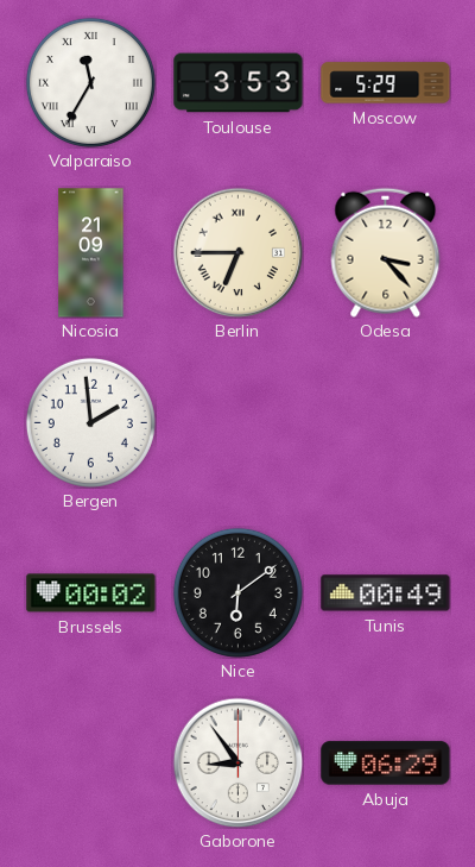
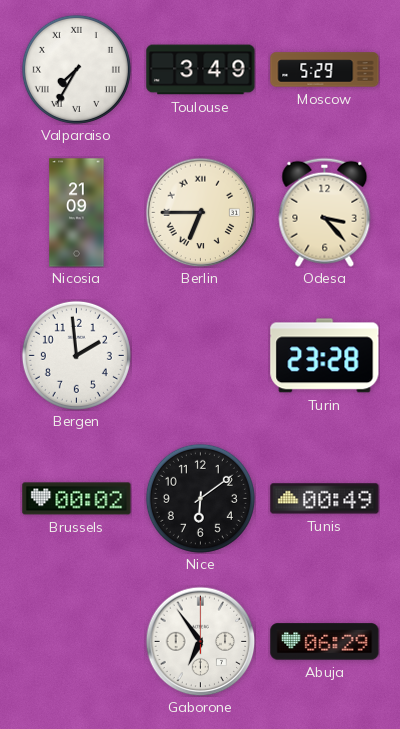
Valparaiso: 11:35 -> 7:35
Toulouse: 3:53 -> 3:49
Turin: none -> 23:28
Gaborone: 8:54 -> 6:54
